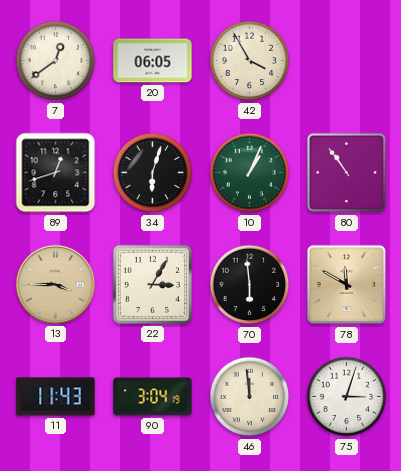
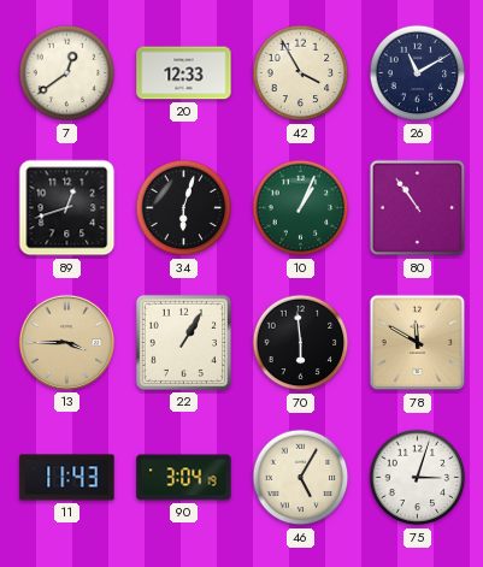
20: 06:05 -> 12:33
26: none -> 11:10
22: 3:05 -> 1:05
46: 11:59 -> 5:05
